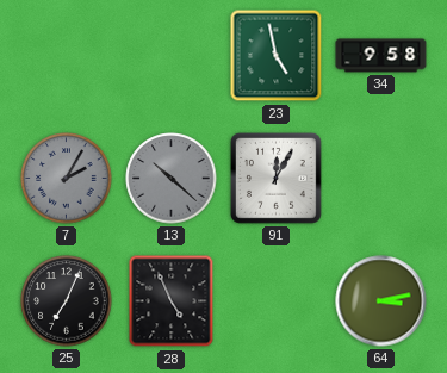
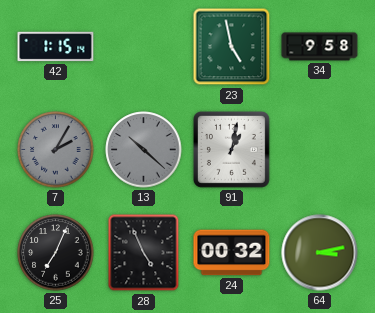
42: none -> 1:15
91: 12:05 -> 1:02
24: none -> 00:32
